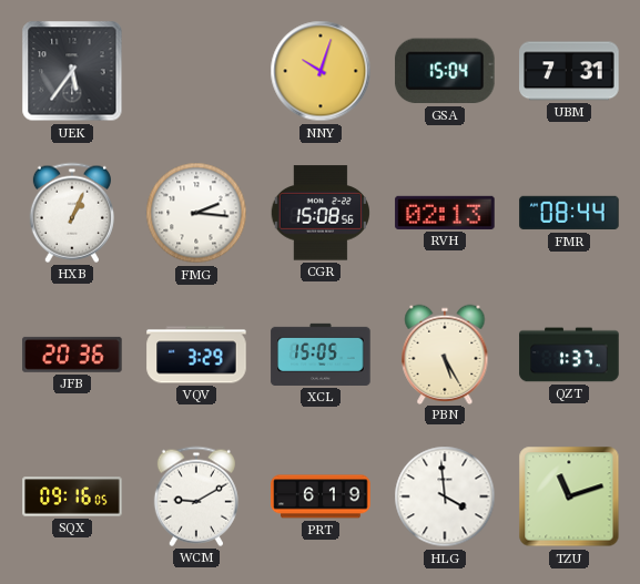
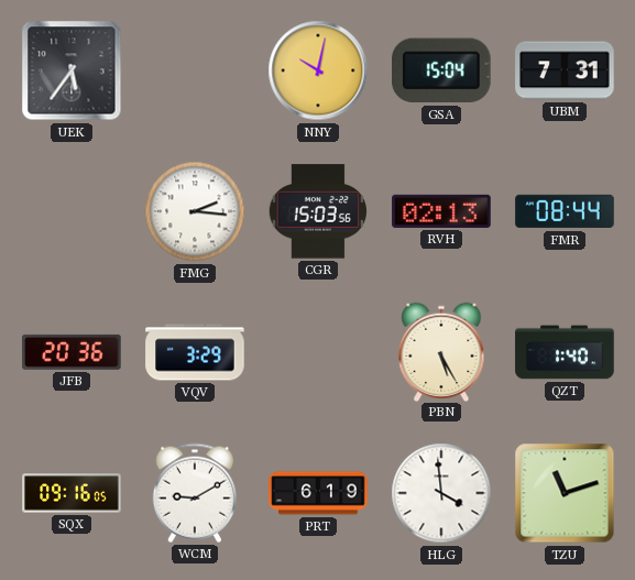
NNY: 10:03 -> 10:02
HXB: 1:04 -> none
CGR: 15:08 -> 15:03
XCL: 15:05 -> none
QZT: 1:37 -> 1:40
